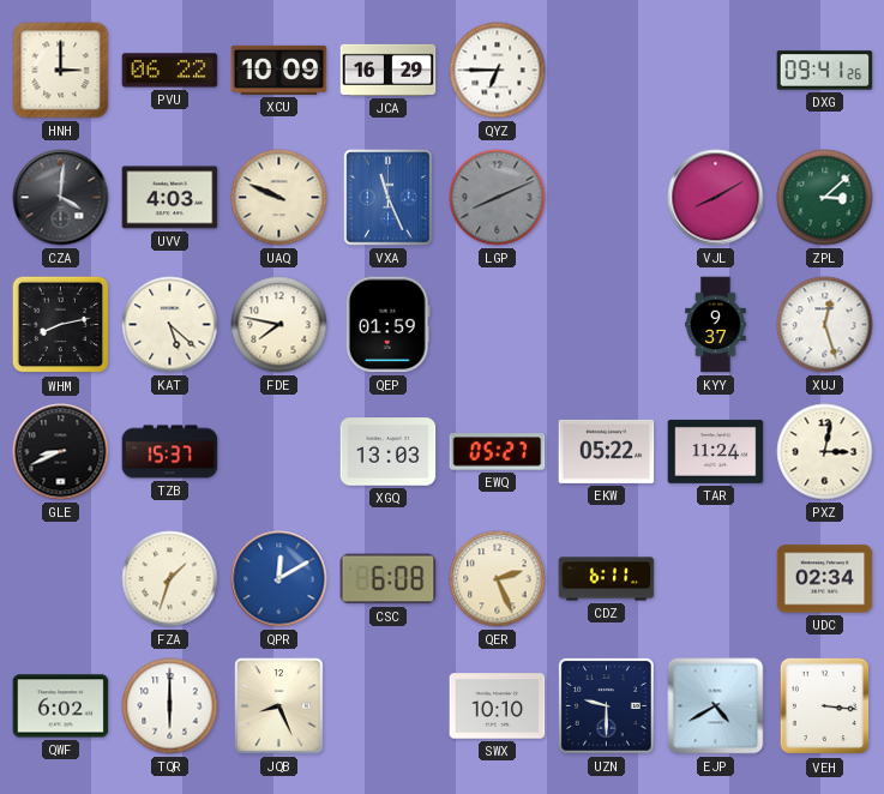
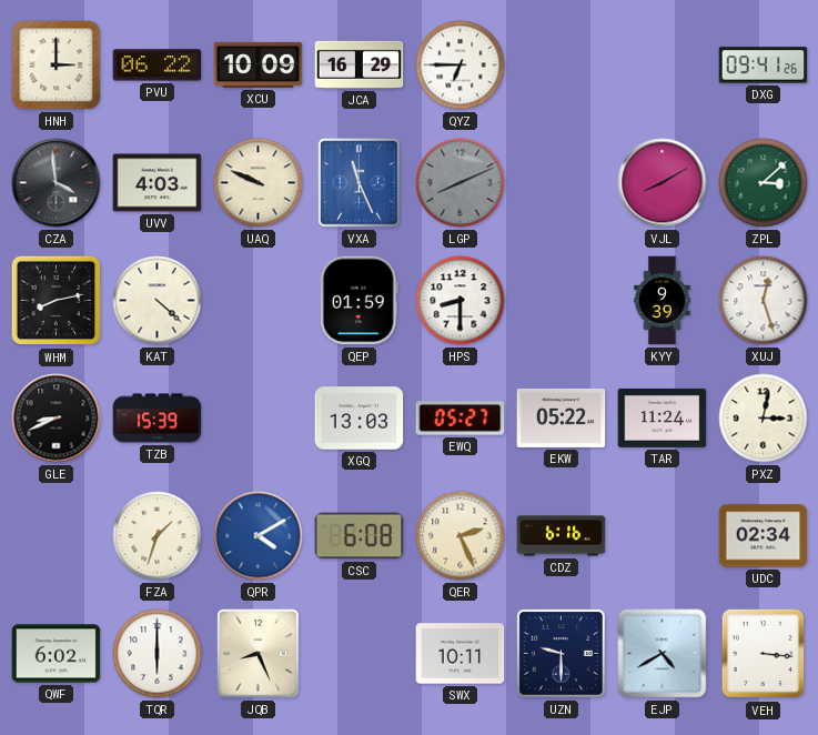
CZA: 4:01 -> 3:59
KAT: 5:22 -> 4:22
FDE: 7:47 -> none
HPS: none -> 8:30
KYY: 9:37 -> 9:39
TZB: 15:37 -> 15:39
QPR: 12:10 -> 4:10
CDZ: 6:11 -> 6:16
SWX: 10:10 -> 10:11
